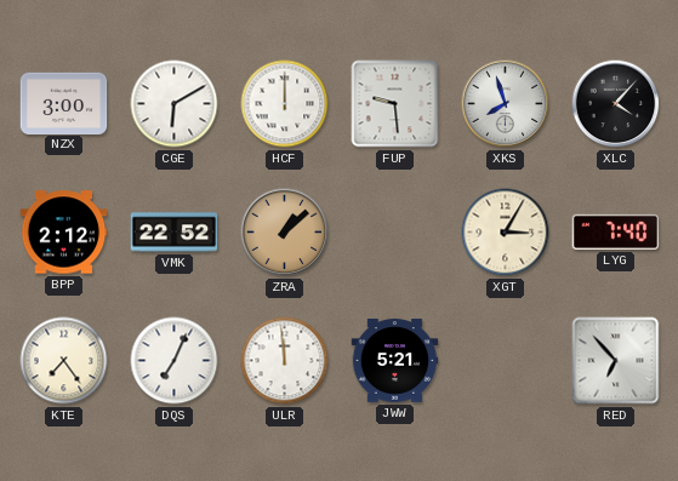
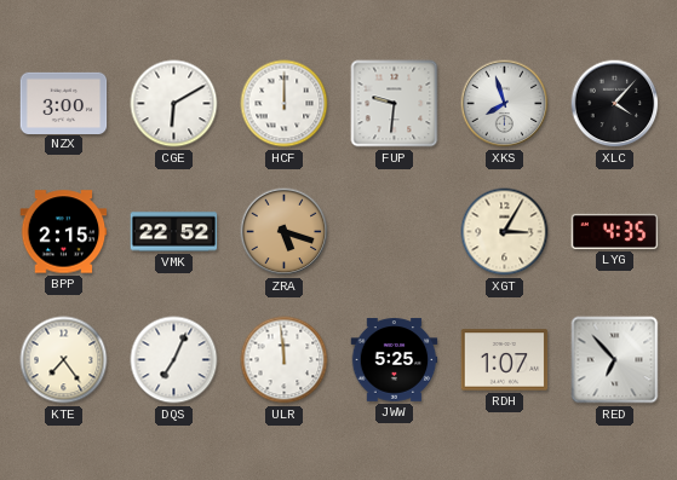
FUP: 9:29 -> 9:31
BPP: 2:12 -> 2:15
ZRA: 1:08 -> 5:18
LYG: 7:40 -> 4:35
JWW: 5:21 -> 5:25
RDH: none -> 1:07
